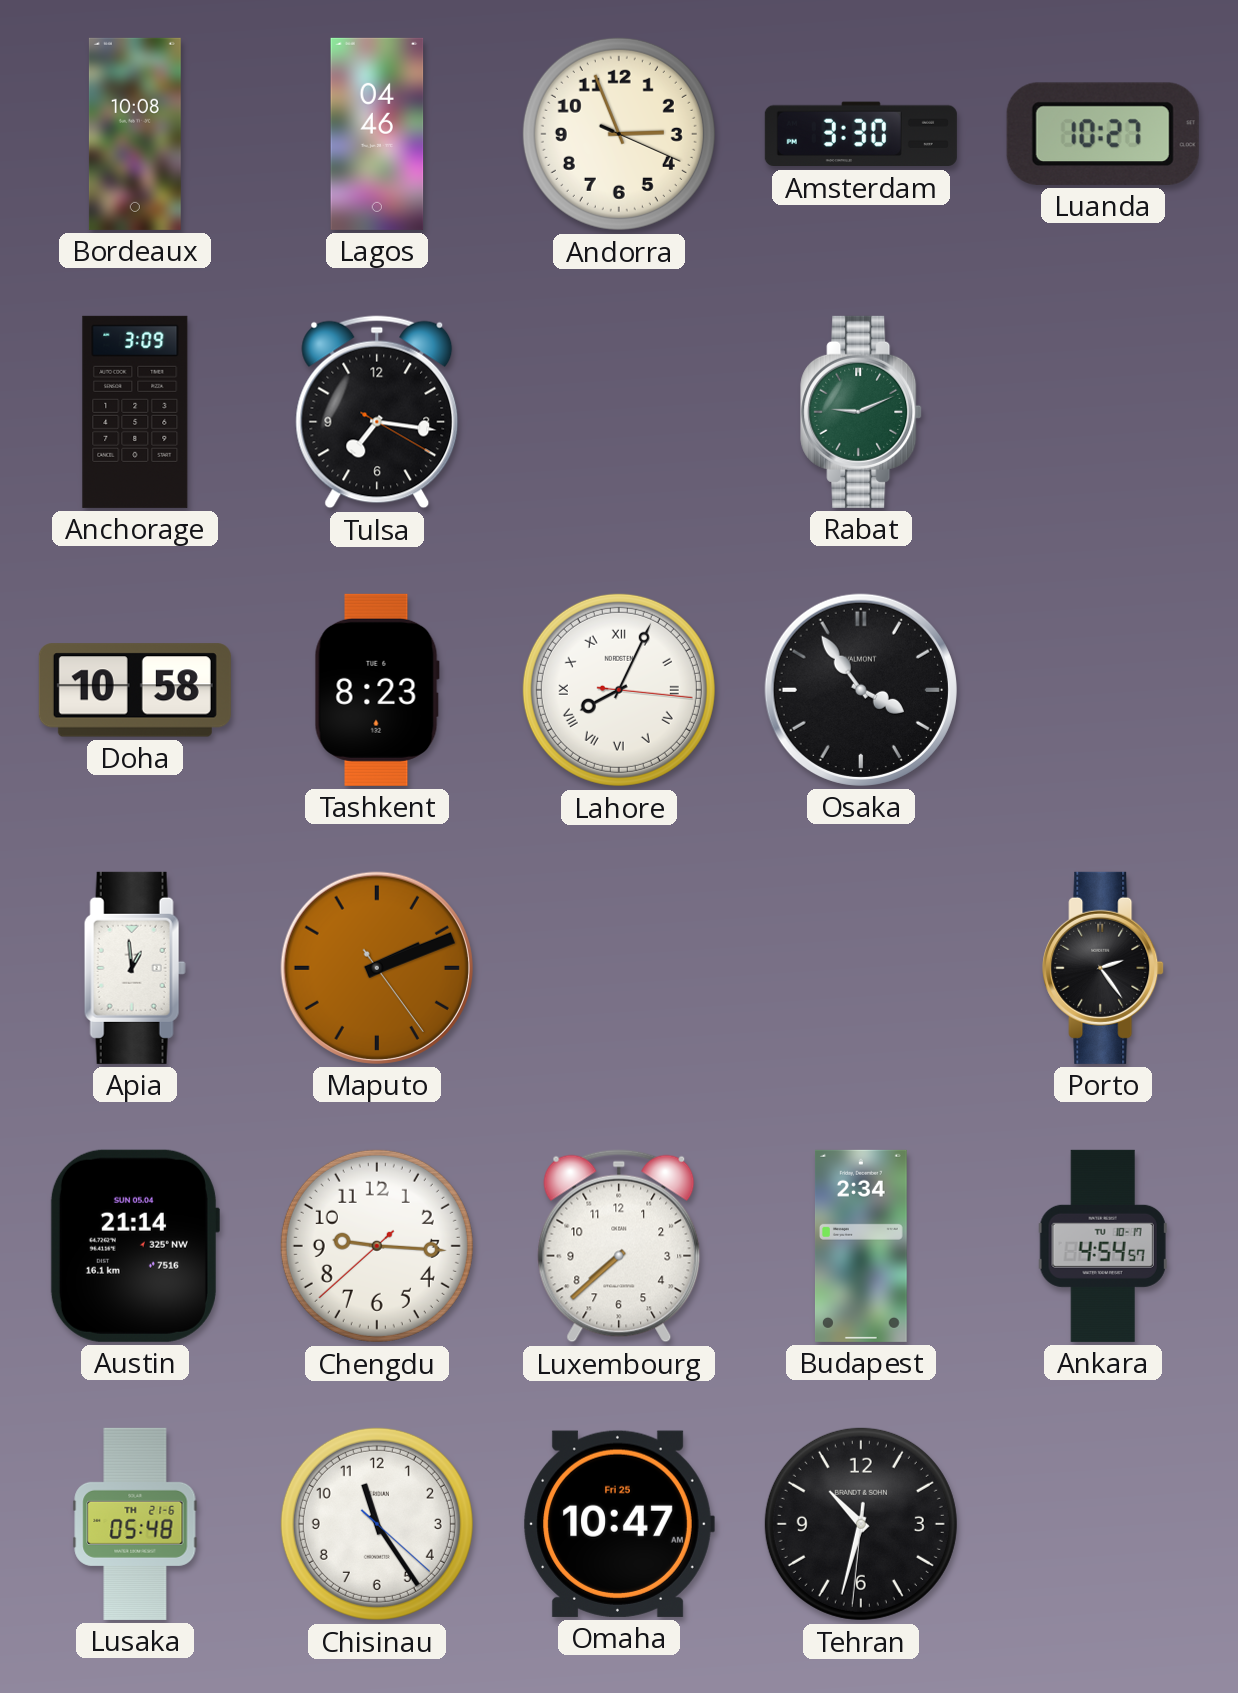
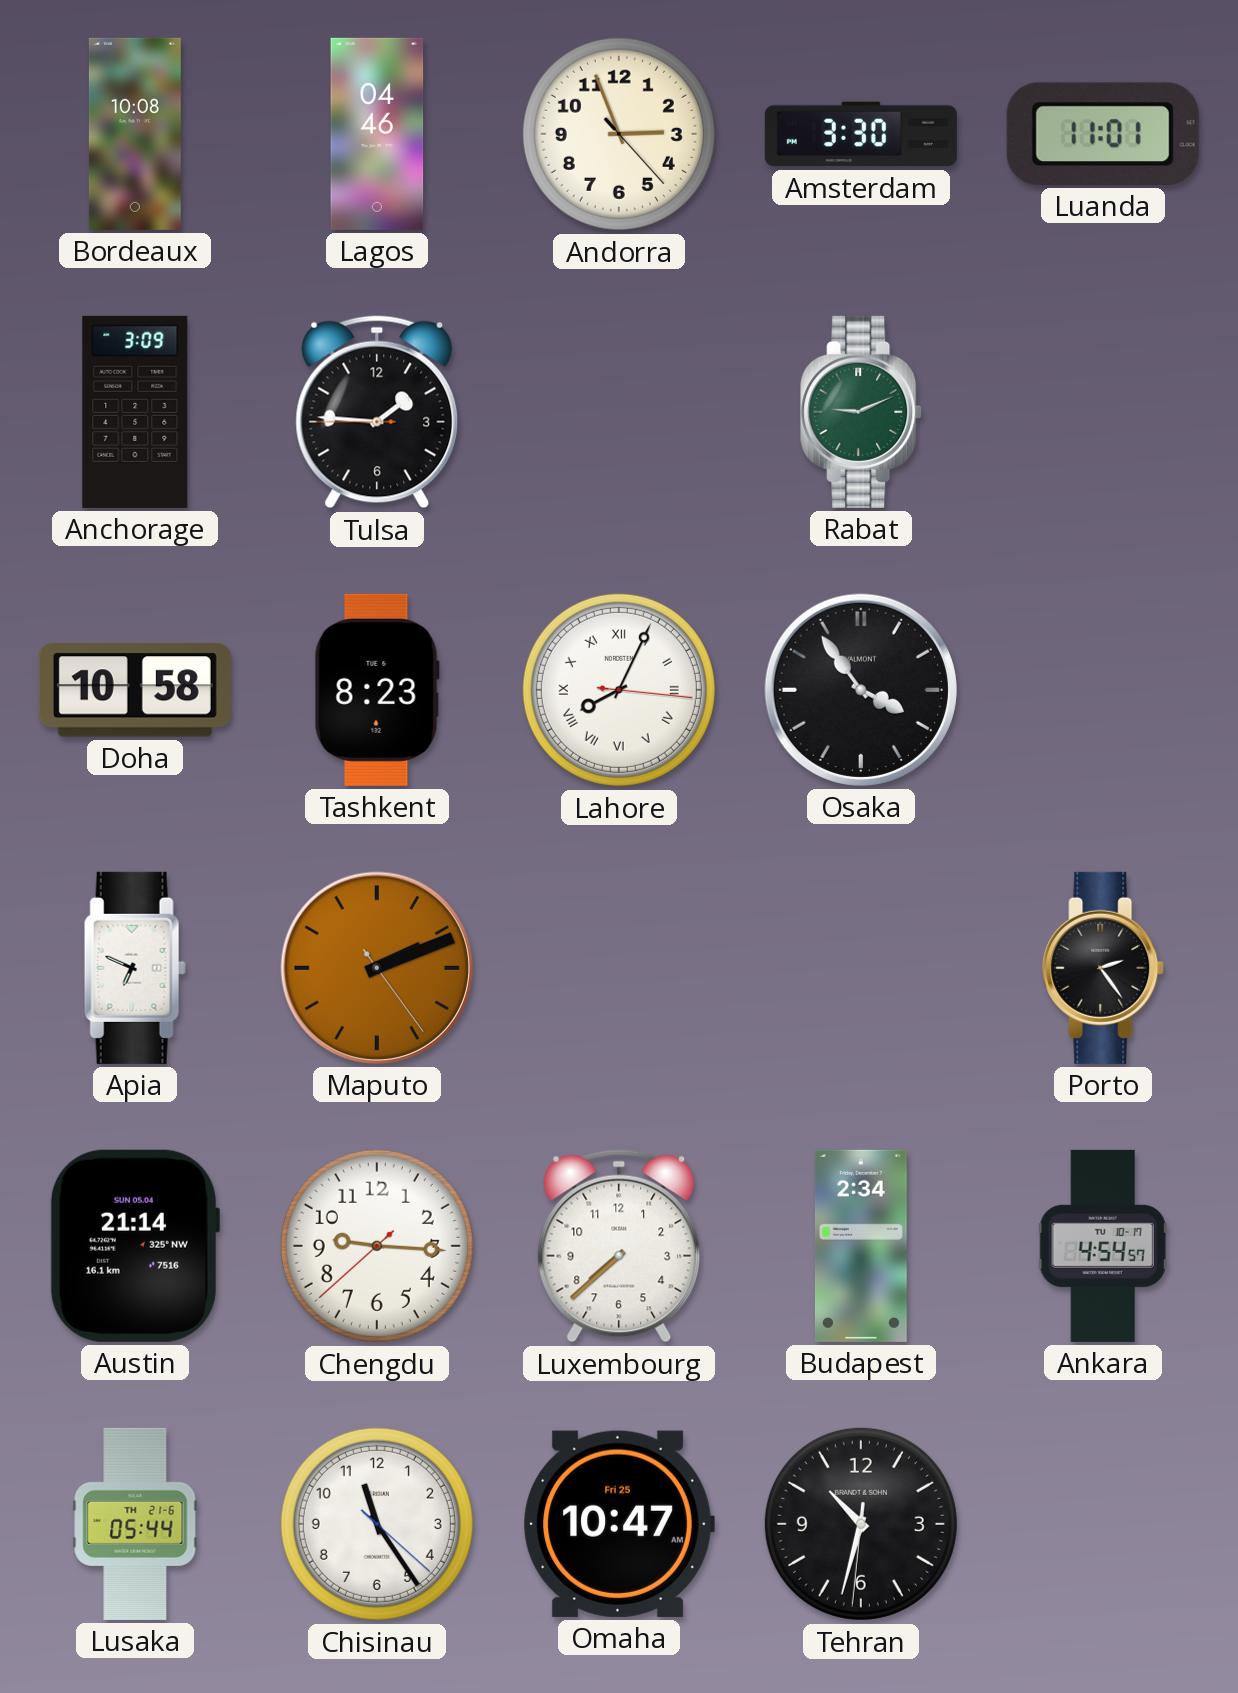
Andorra: 2:56:19 -> 2:56:23
Luanda: 10:27 -> 11:01
Tulsa: 7:16 -> 1:45
Apia: 12:59 -> 6:49
Lusaka: 05:48 -> 05:44
